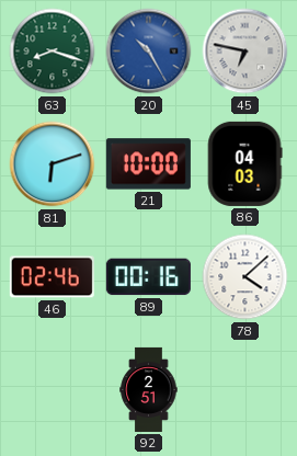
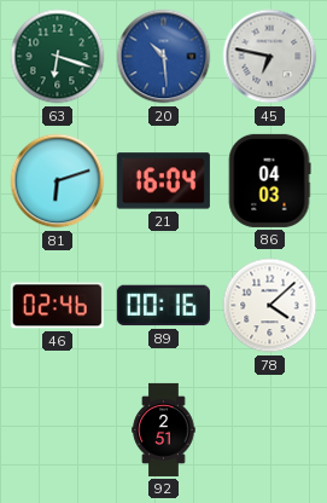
63: 8:18 -> 6:18
20: 10:25 -> 10:29
21: 10:00 -> 16:04
